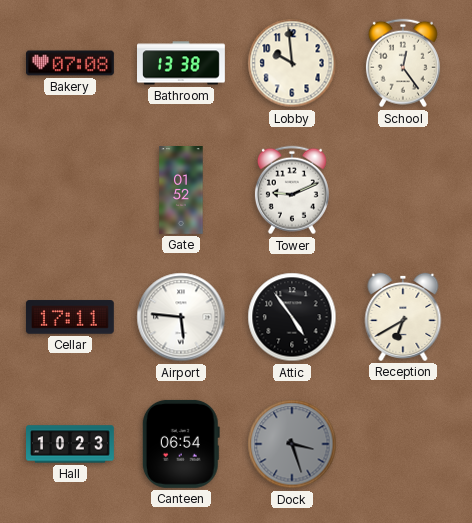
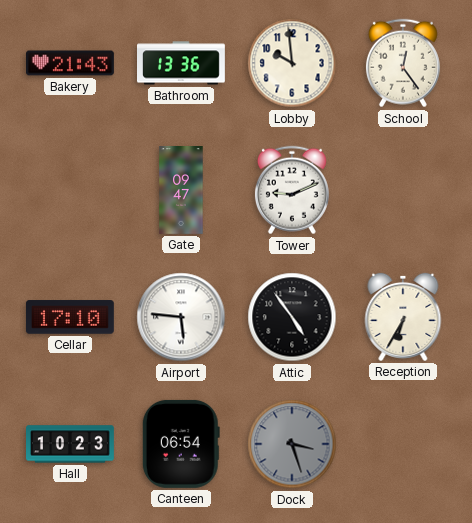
Bakery: 07:08 -> 21:43
Bathroom: 13:38 -> 13:36
Gate: 01:52 -> 09:47
Cellar: 17:11 -> 17:10
Reception: 6:40 -> 6:35
